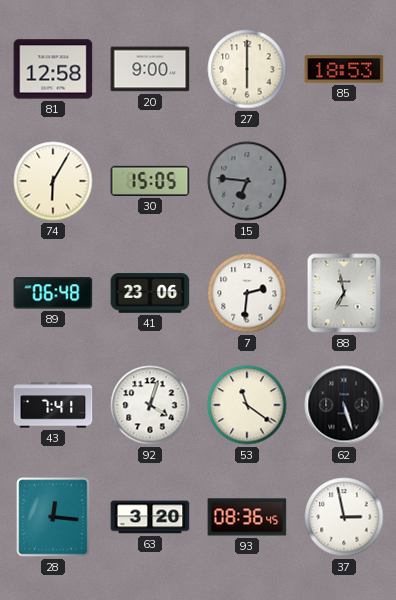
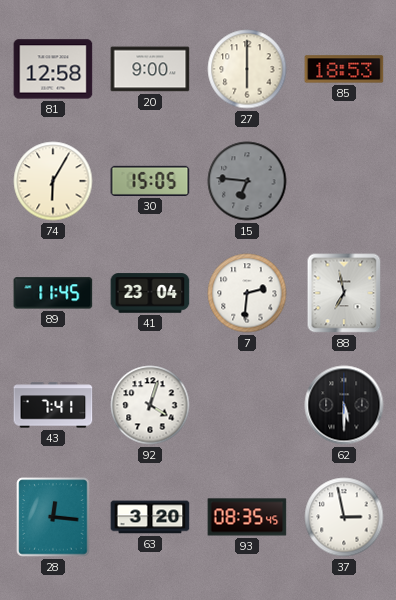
89: 06:48 -> 11:45
41: 23:06 -> 23:04
53: 11:21 -> none
62: 5:27 -> 5:30
93: 08:36 -> 08:35
